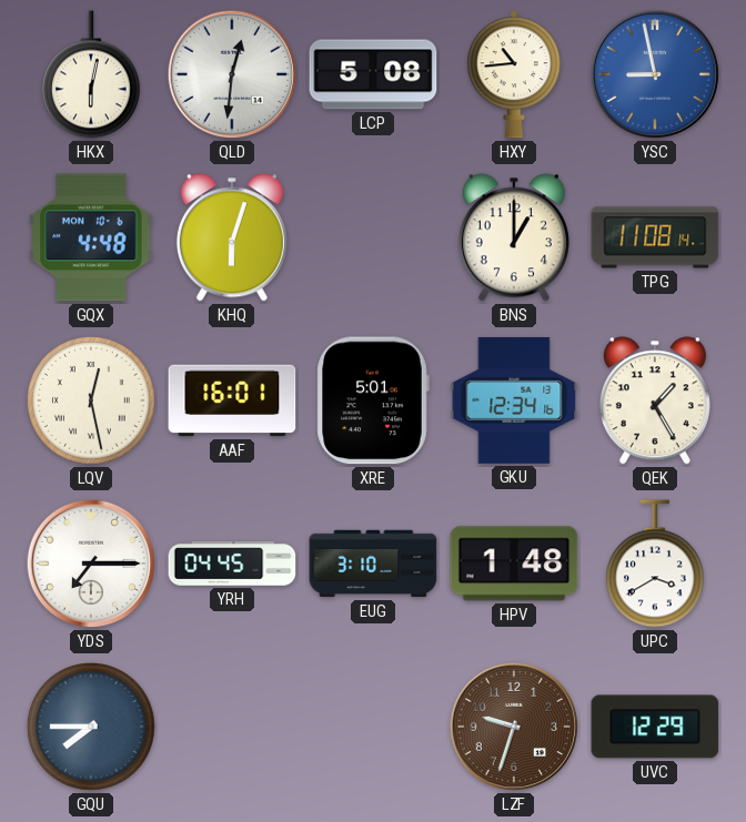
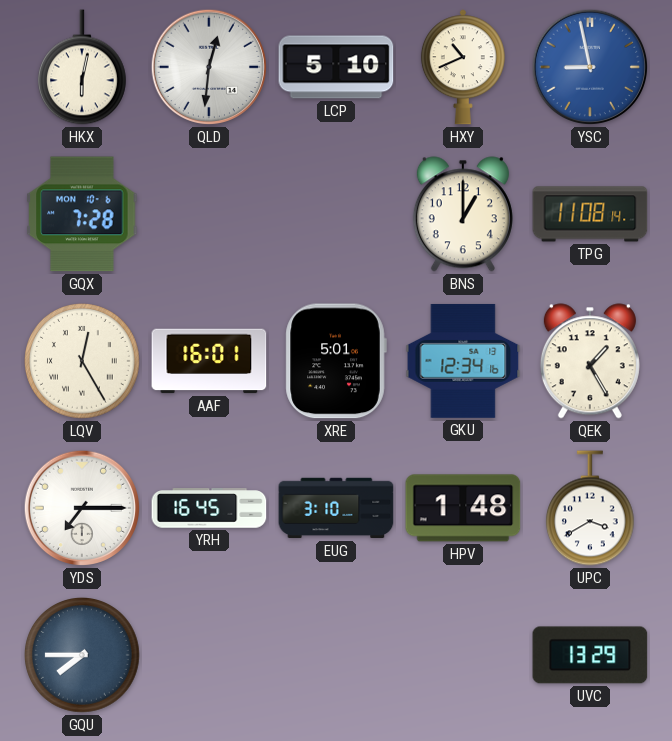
LCP: 5:08 -> 5:10
HXY: 10:44 -> 10:41
GQX: 4:48 -> 7:28
KHQ: 6:03 -> none
LQV: 12:28 -> 12:25
YRH: 04:45 -> 16:45
LZF: 9:33 -> none
UVC: 12:29 -> 13:29
